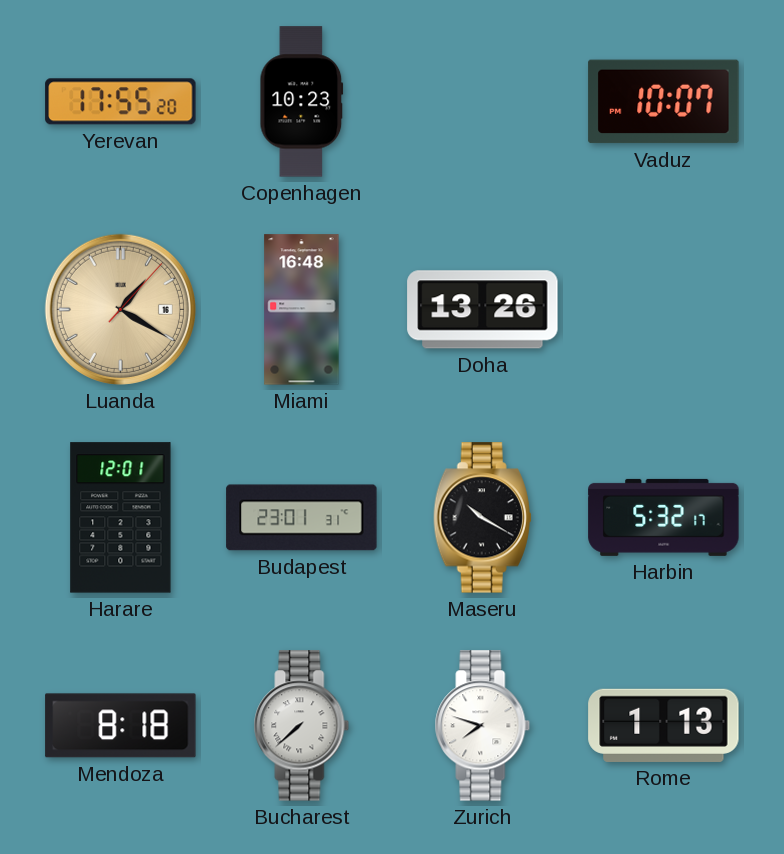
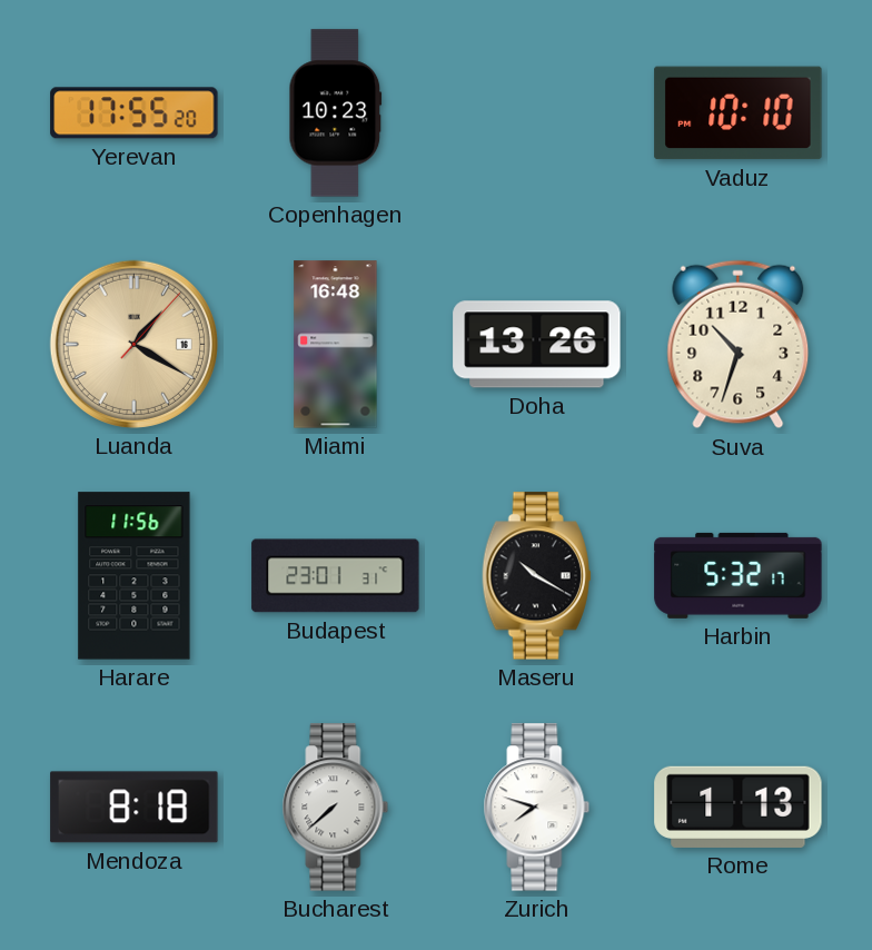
Vaduz: 10:07 -> 10:10
Suva: none -> 10:33
Harare: 12:01 -> 11:56
